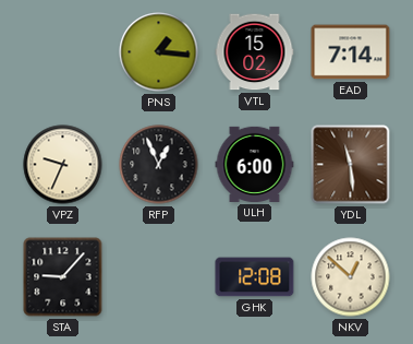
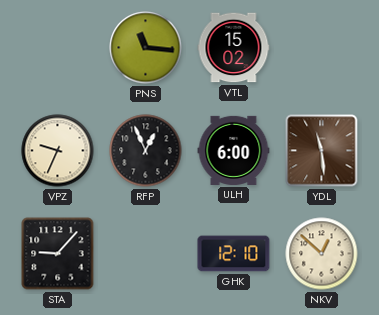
PNS: 1:16 -> 11:16
EAD: 7:14 -> none
GHK: 12:08 -> 12:10
